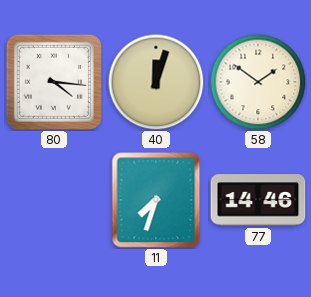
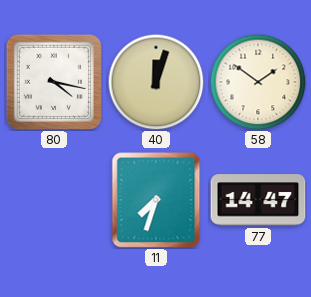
80: 4:16 -> 4:17
77: 14:46 -> 14:47
